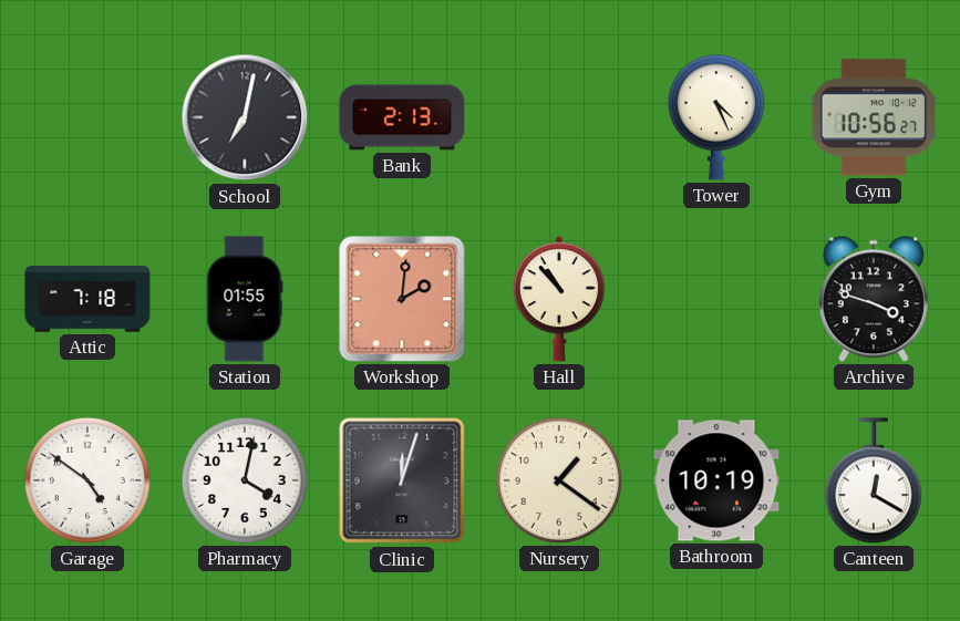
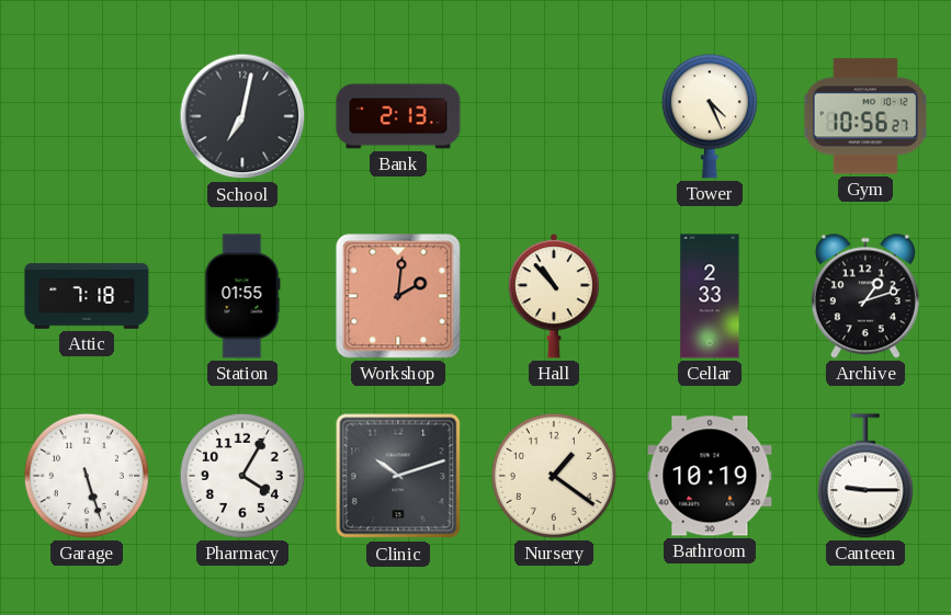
Cellar: none -> 2:33
Archive: 3:48 -> 1:12
Garage: 4:51 -> 5:27
Pharmacy: 4:02 -> 4:05
Clinic: 12:03 -> 10:12
Canteen: 12:20 -> 9:15
